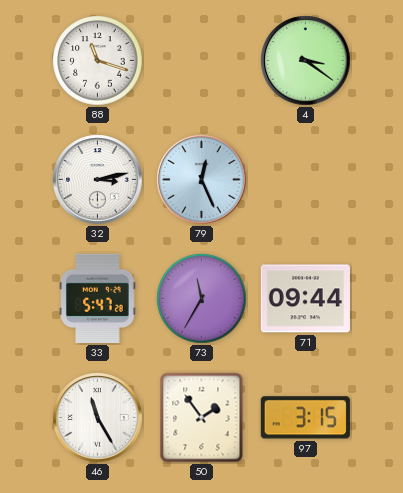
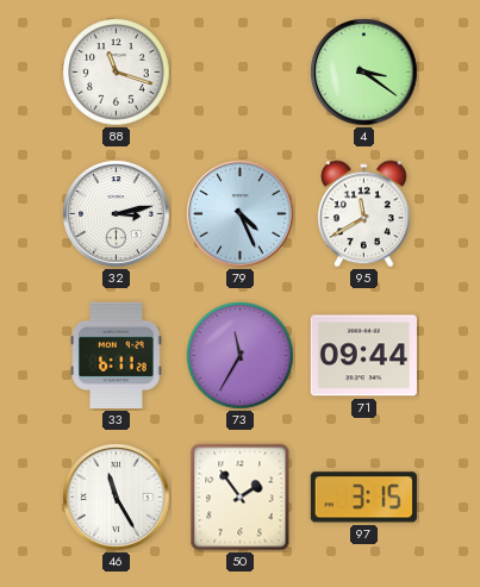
79: 12:26 -> 4:26
95: none -> 11:40
33: 5:47 -> 6:11
